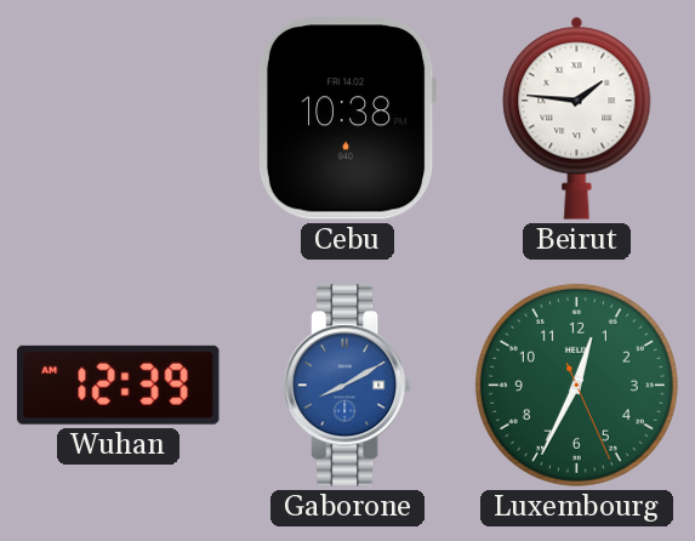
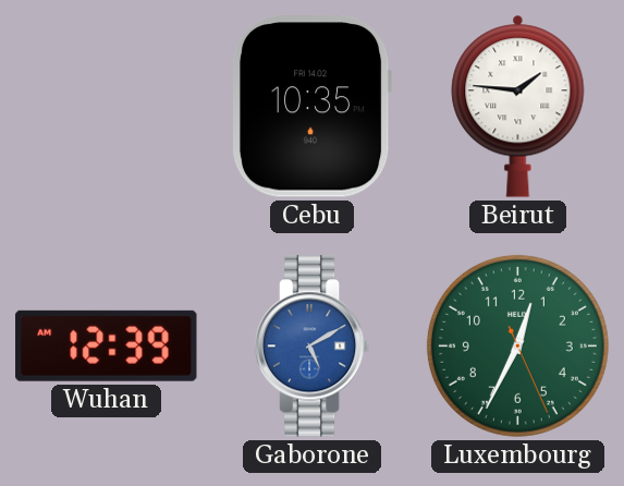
Cebu: 10:38 -> 10:35
Gaborone: 8:10 -> 5:10
